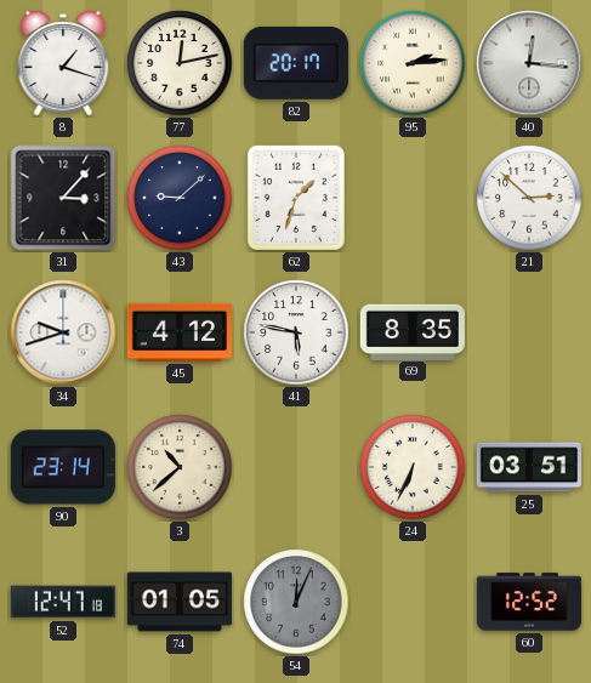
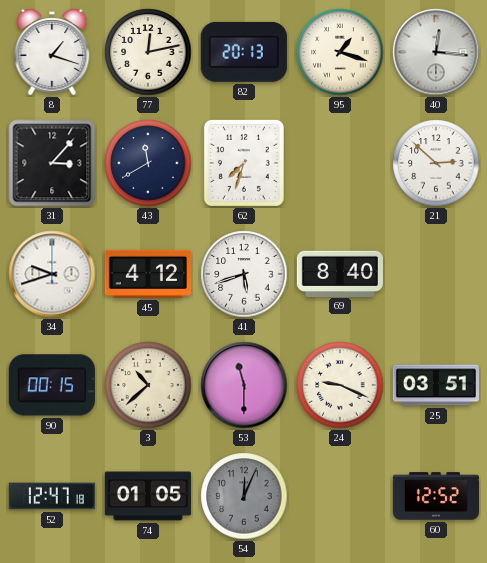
82: 20:17 -> 20:13
95: 2:14 -> 1:18
43: 9:08 -> 11:40
62: 1:33 -> 7:33
41: 5:47 -> 5:42
69: 8:35 -> 8:40
90: 23:14 -> 00:15
53: none -> 11:30
24: 6:34 -> 9:19
